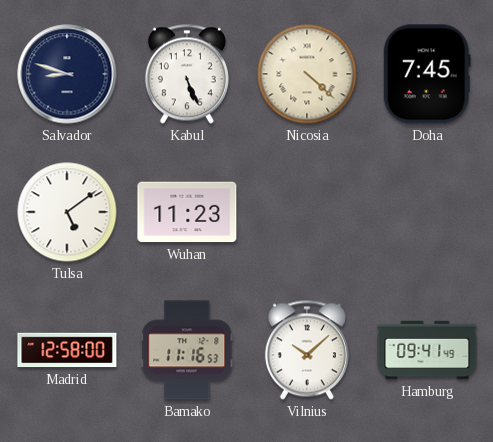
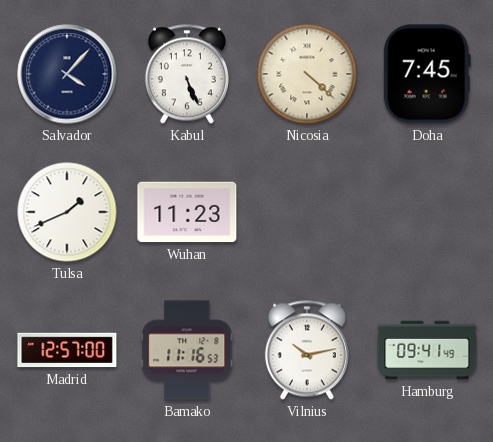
Salvador: 8:48 -> 4:07
Tulsa: 5:09 -> 1:41
Madrid: 12:58 -> 12:57
Vilnius: 10:08 -> 10:13
